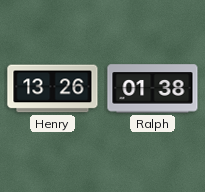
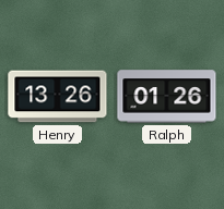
Ralph: 01:38 -> 01:26
